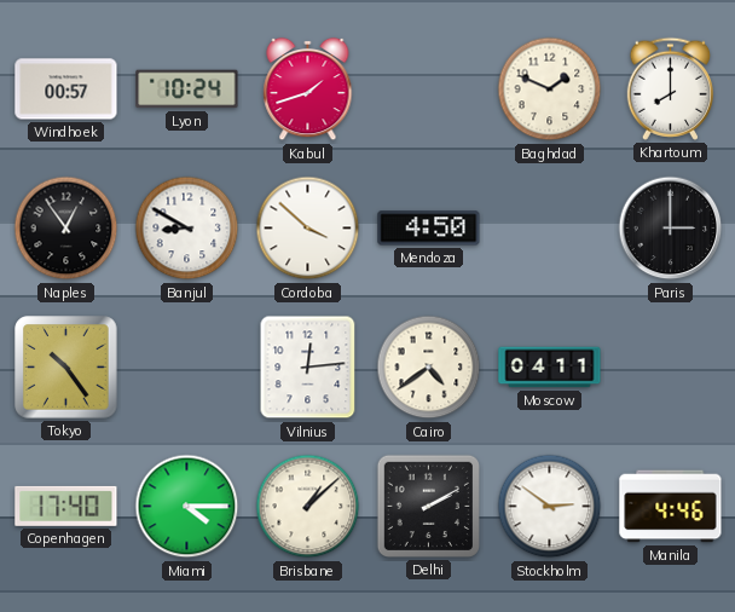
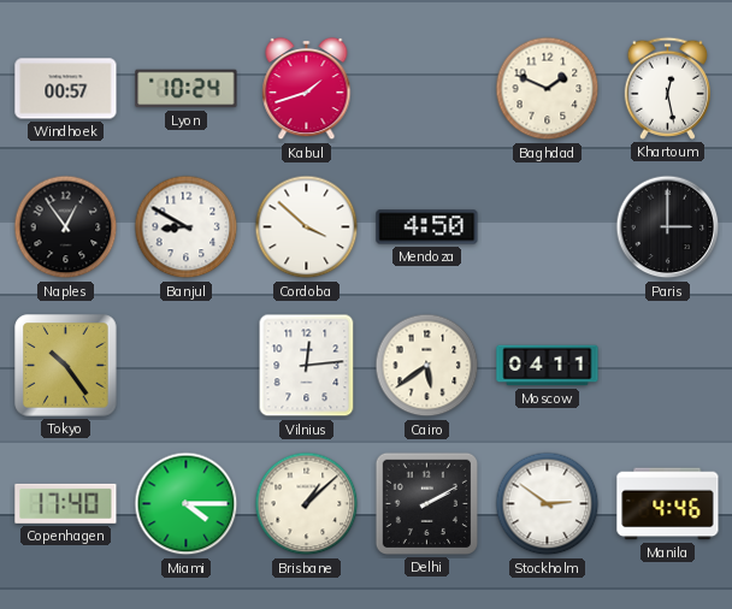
Khartoum: 8:00 -> 12:28
Cairo: 4:39 -> 5:39
